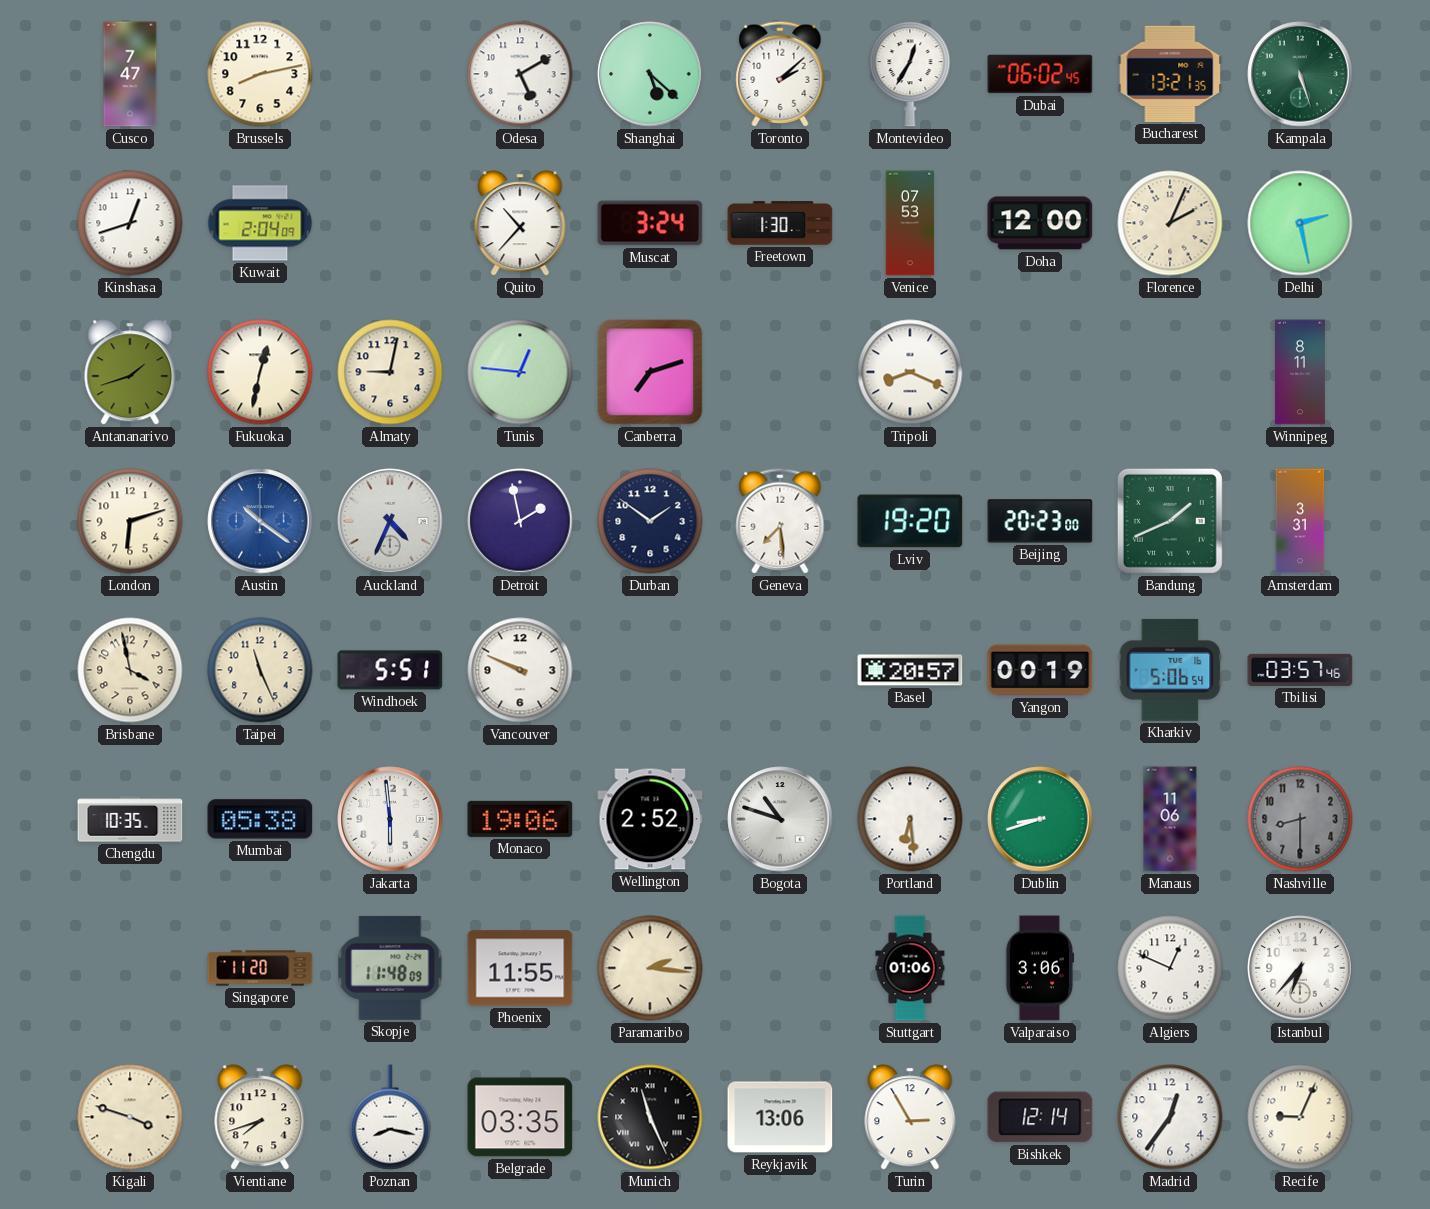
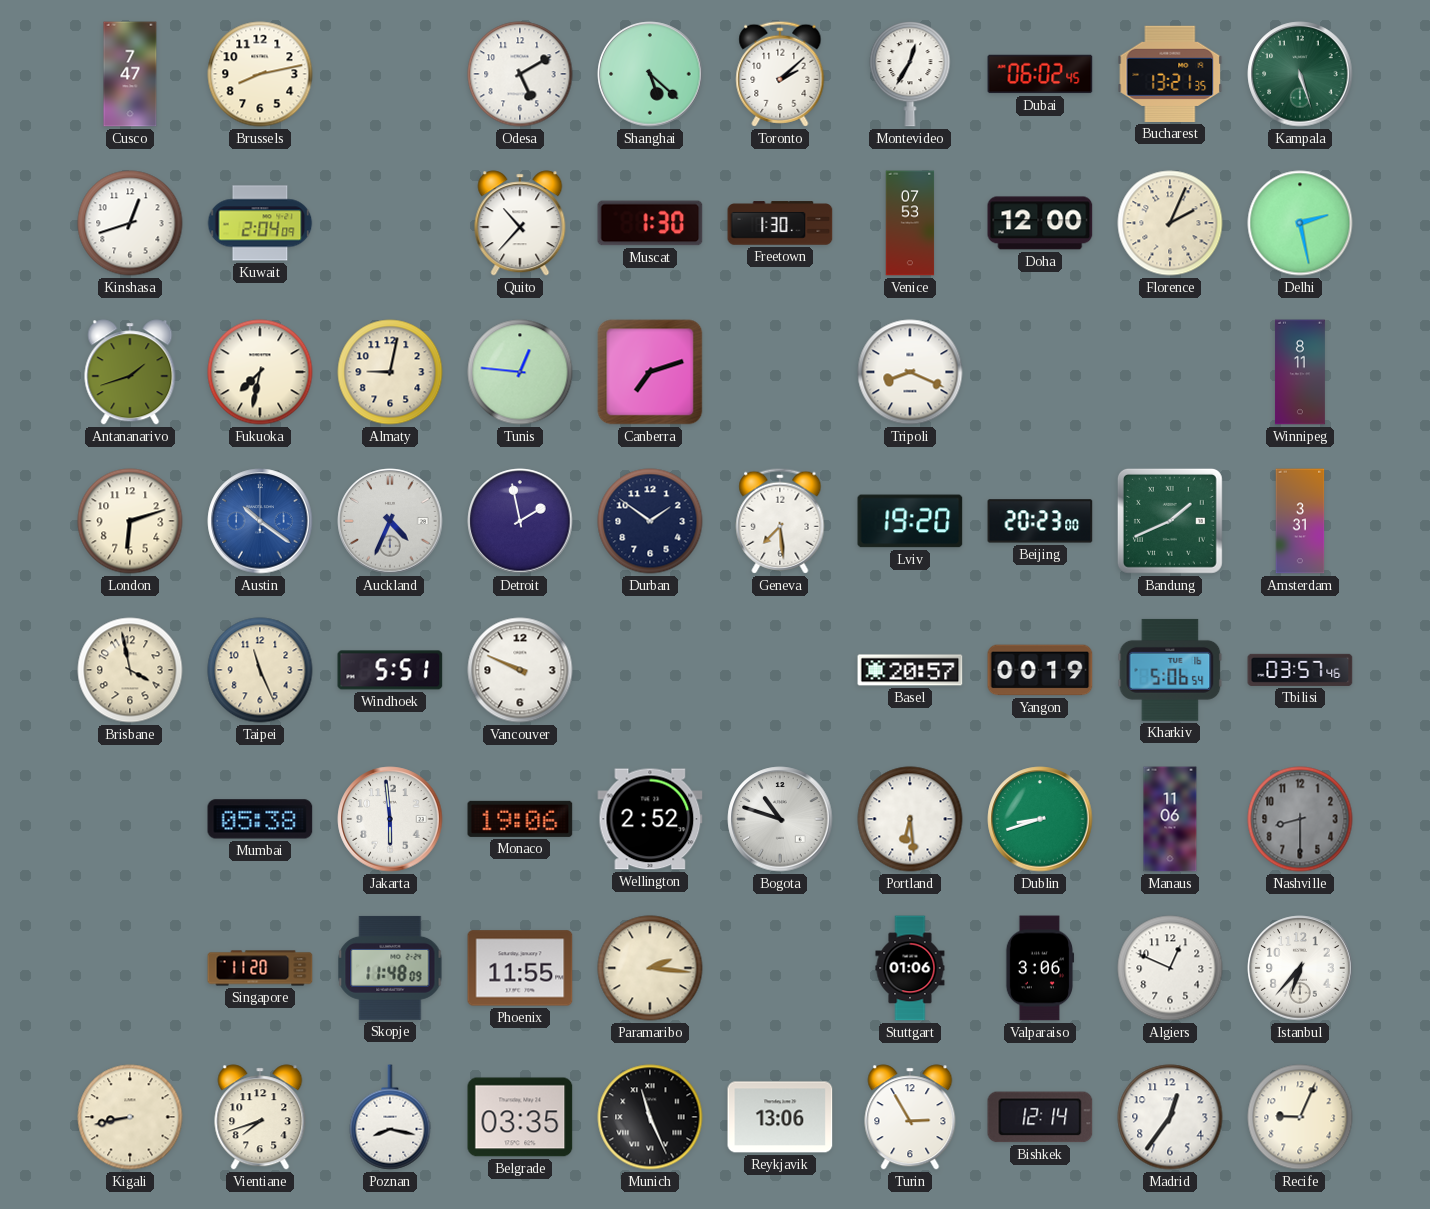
Muscat: 3:24 -> 1:30
Fukuoka: 12:32 -> 7:32
Chengdu: 10:35 -> none
Kigali: 3:48 -> 8:43
